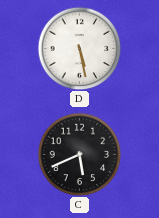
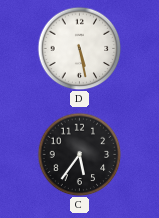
C: 5:41 -> 5:36
